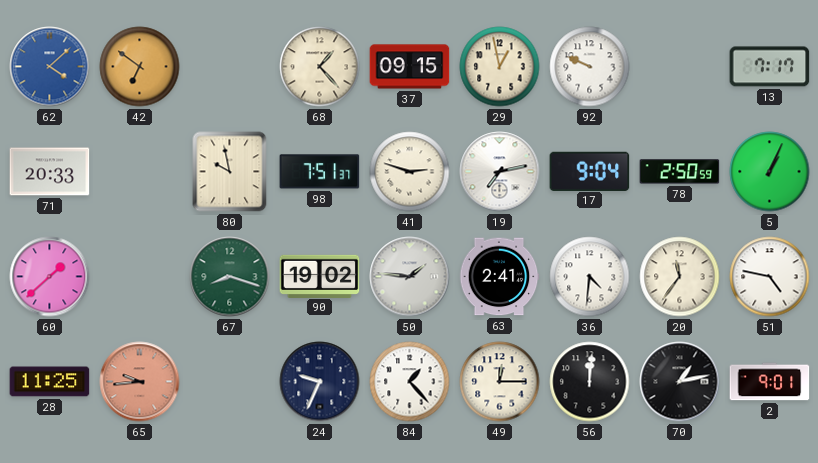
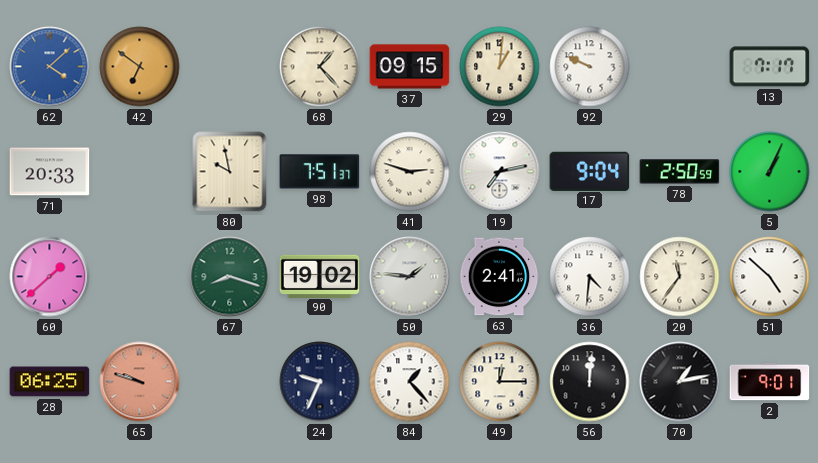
29: 12:58 -> 1:01
51: 4:47 -> 4:52
28: 11:25 -> 06:25
65: 9:44 -> 9:48
